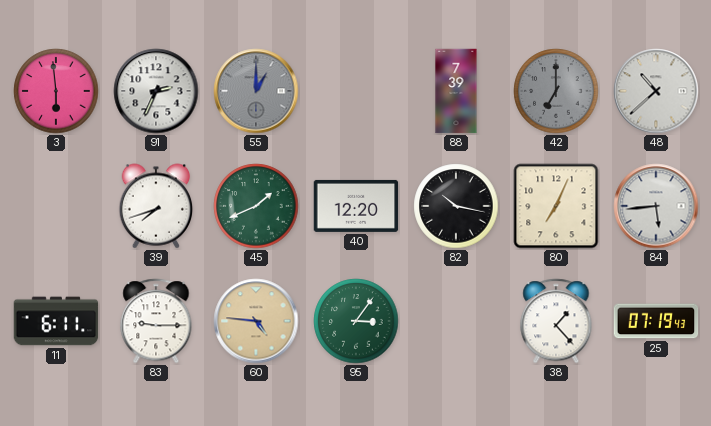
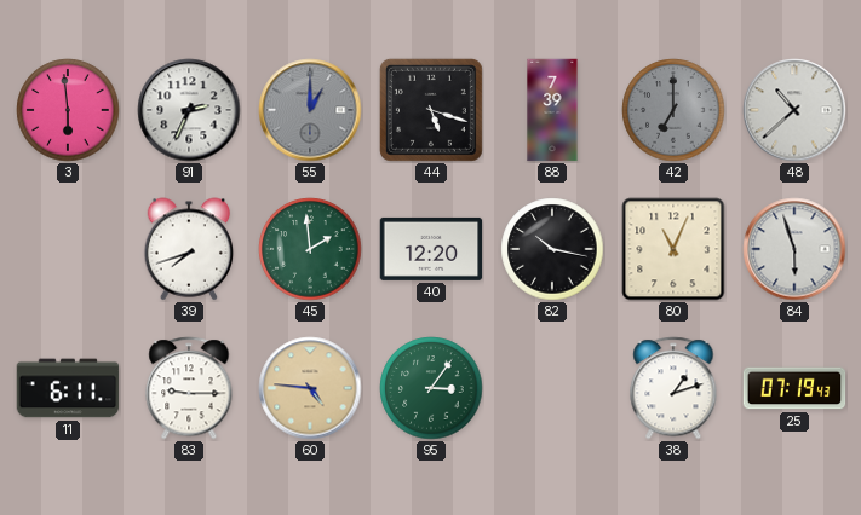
44: none -> 5:18
45: 1:41 -> 1:59
80: 7:04 -> 11:04
84: 5:44 -> 5:57
38: 1:23 -> 1:12
